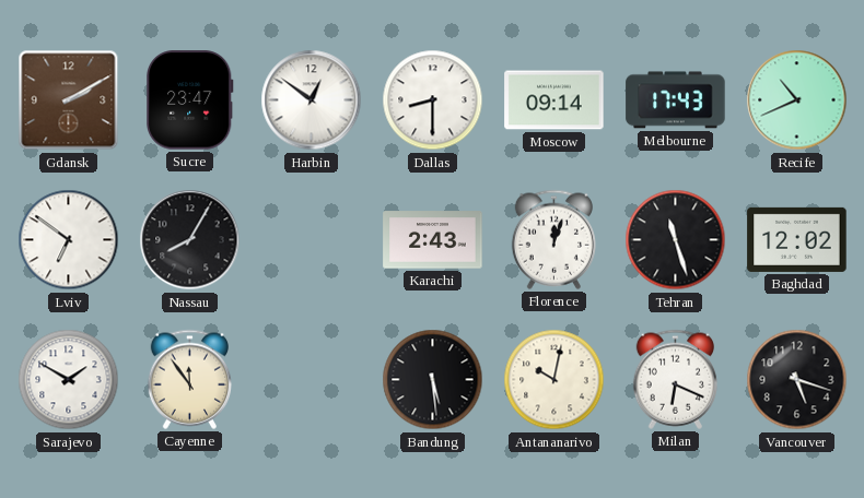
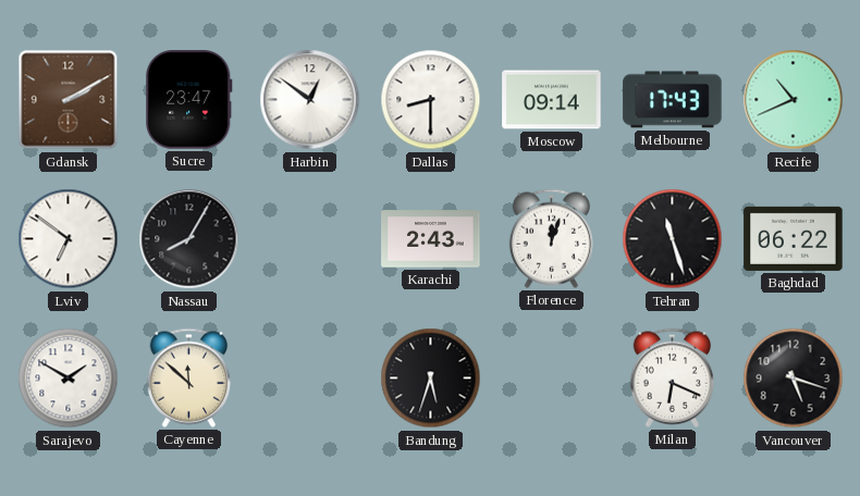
Baghdad: 12:02 -> 06:22
Cayenne: 11:54 -> 11:52
Bandung: 5:29 -> 5:33
Antananarivo: 10:02 -> none
